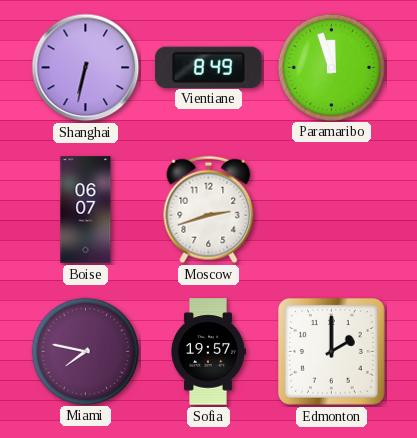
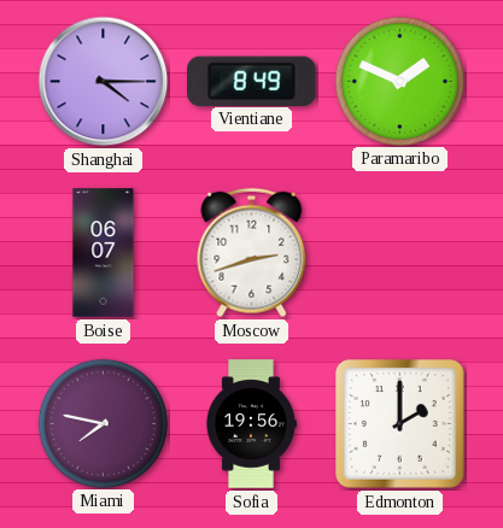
Shanghai: 6:32 -> 4:15
Paramaribo: 11:57 -> 1:49
Sofia: 19:57 -> 19:56
